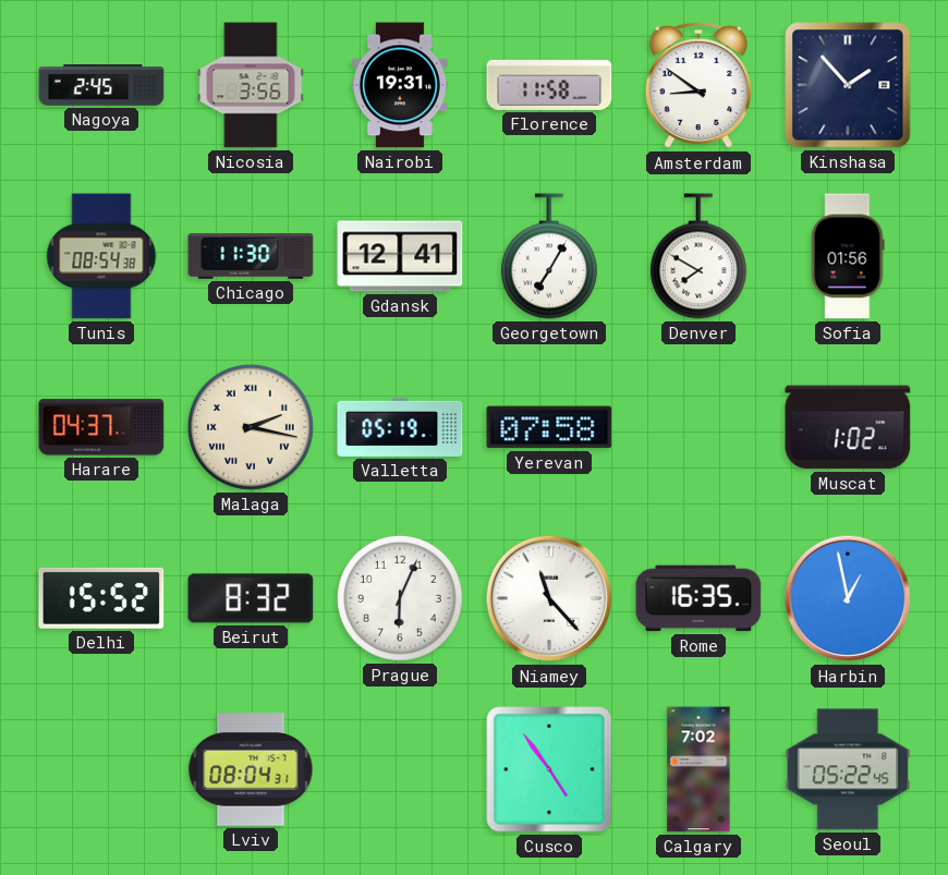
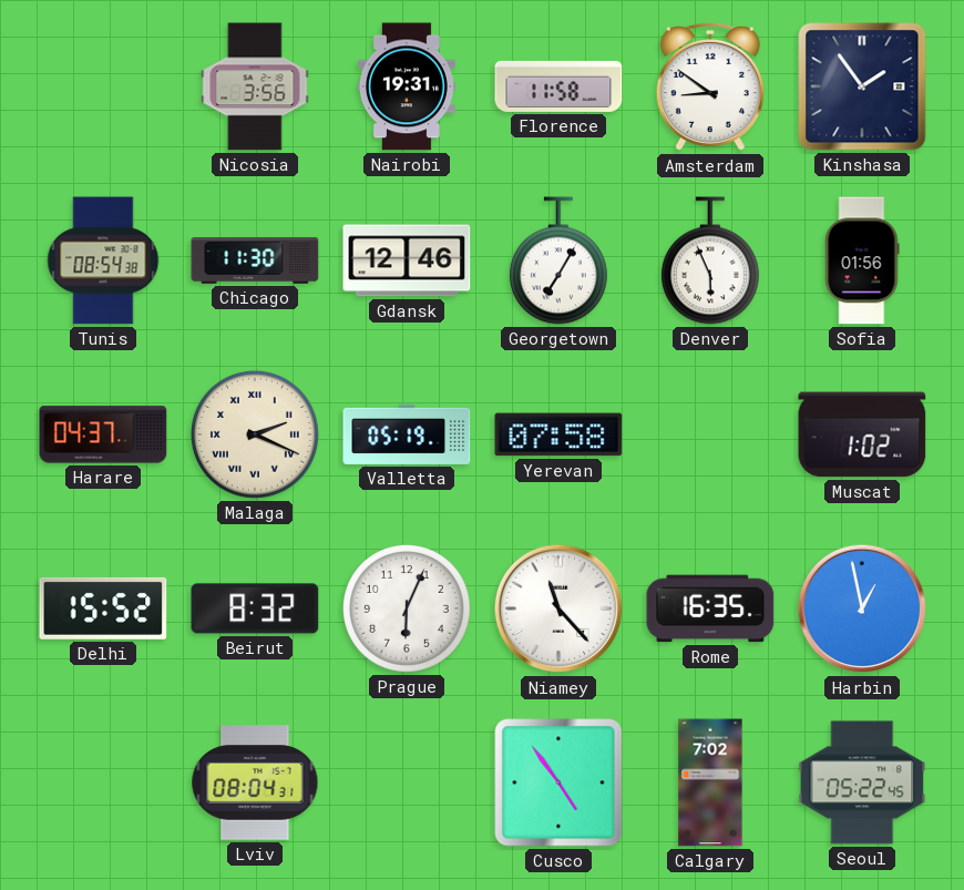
Nagoya: 2:45 -> none
Kinshasa: 1:53 -> 1:54
Gdansk: 12:41 -> 12:46
Denver: 7:50 -> 5:56
Malaga: 2:17 -> 2:19
